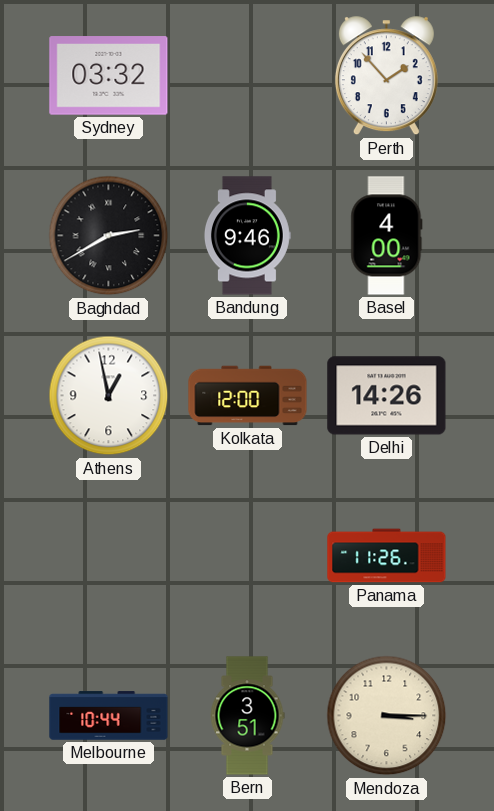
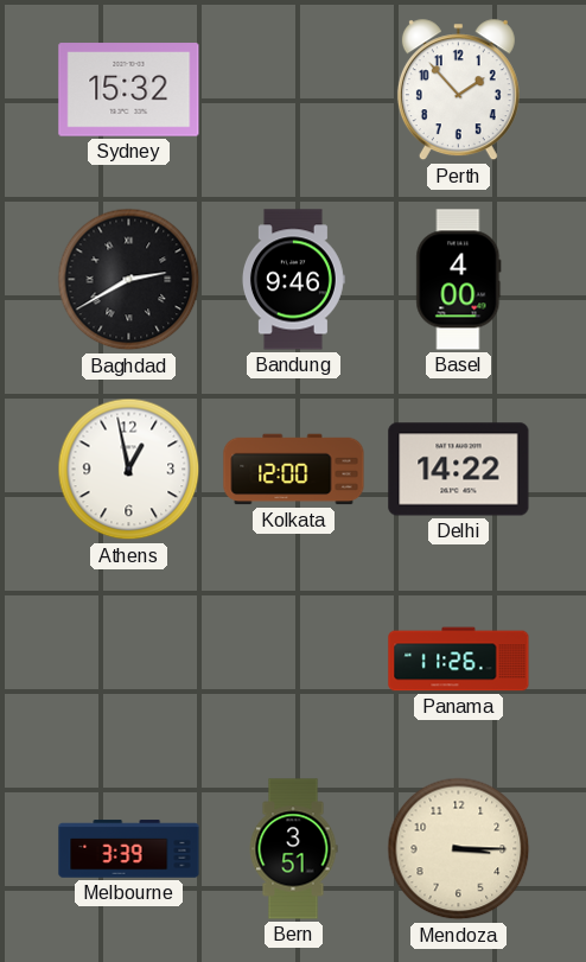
Sydney: 03:32 -> 15:32
Delhi: 14:26 -> 14:22
Melbourne: 10:44 -> 3:39
